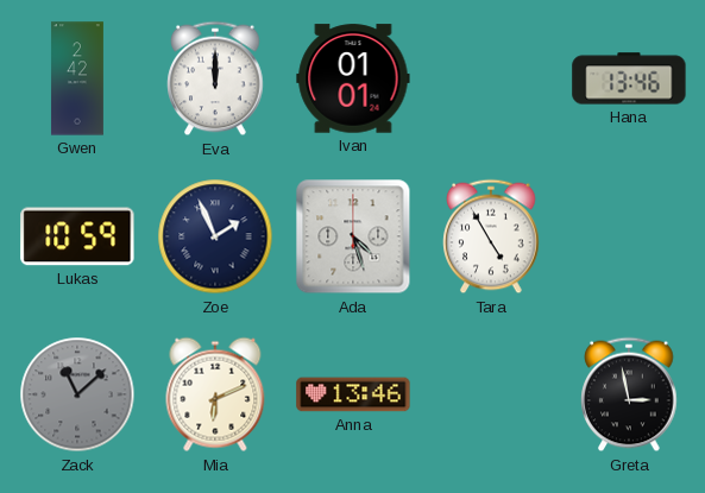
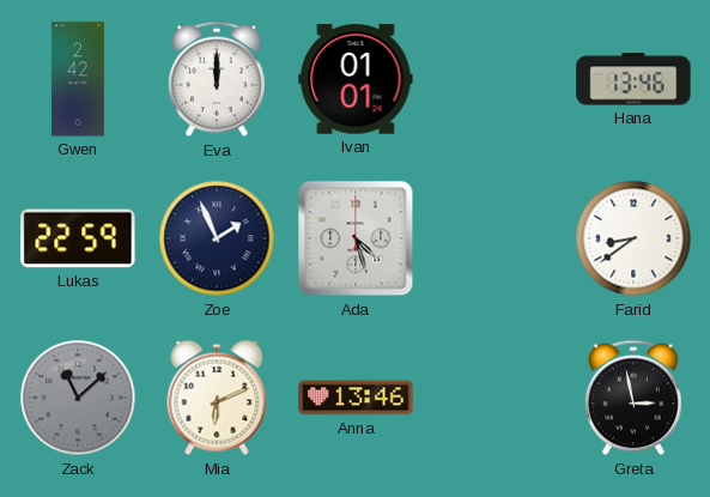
Lukas: 10:59 -> 22:59
Tara: 4:55 -> none
Farid: none -> 8:39
